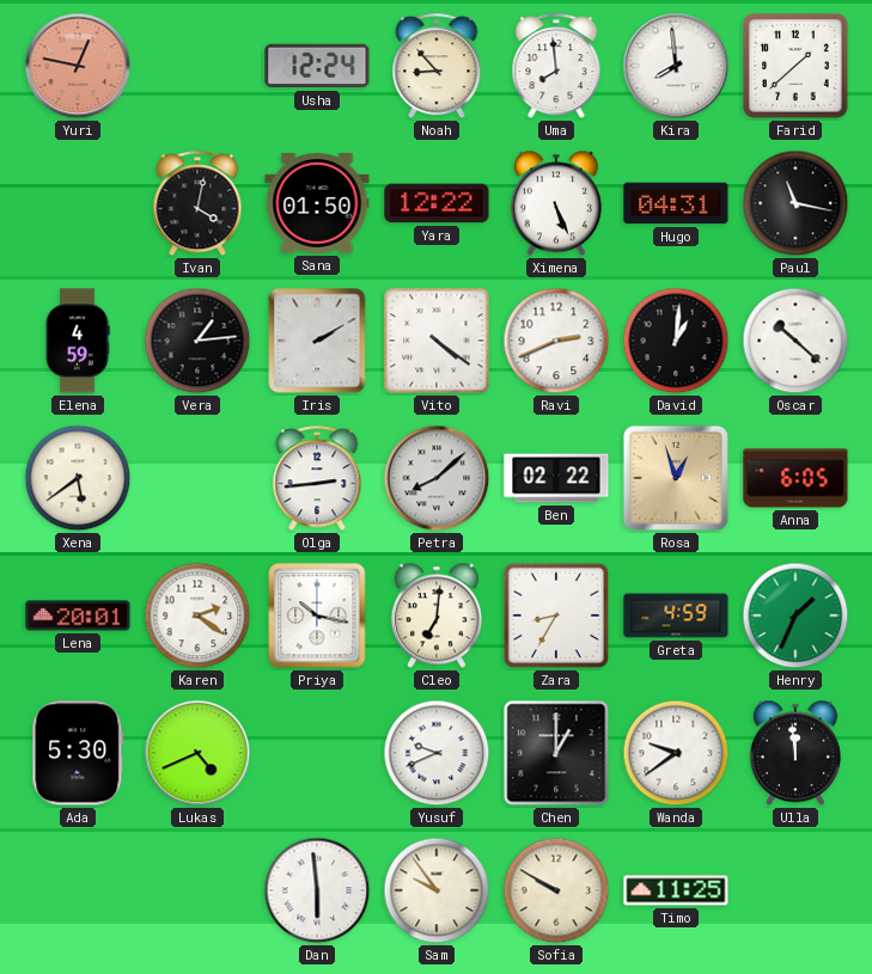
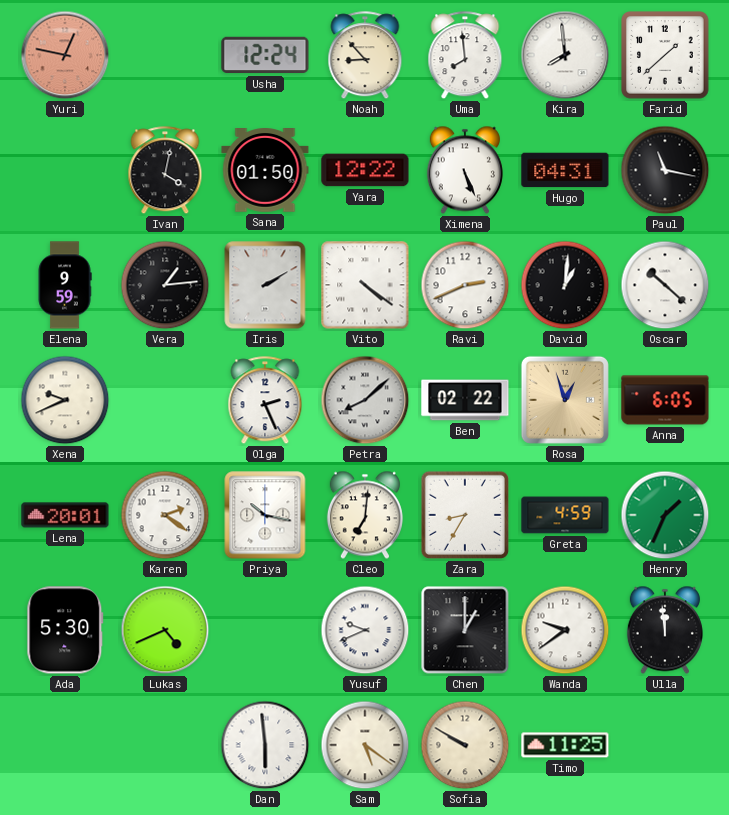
Elena: 4:59 -> 9:59
Xena: 5:39 -> 9:41
Olga: 2:44 -> 2:26
Sam: 9:54 -> 5:21
